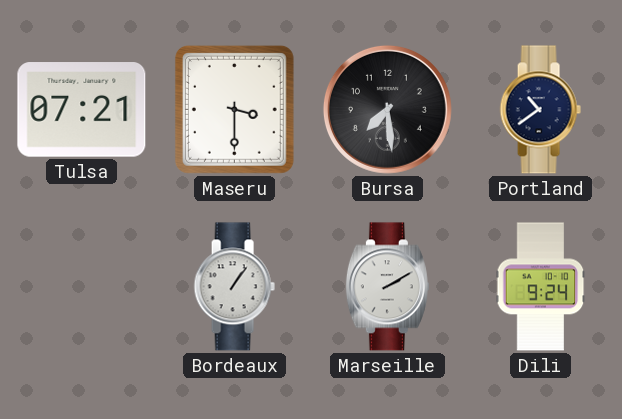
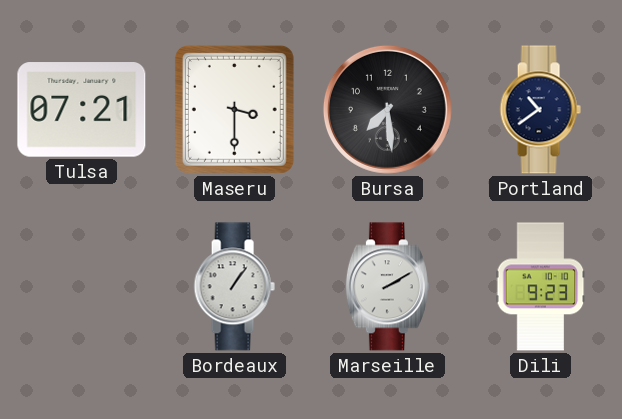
Dili: 9:24 -> 9:23
